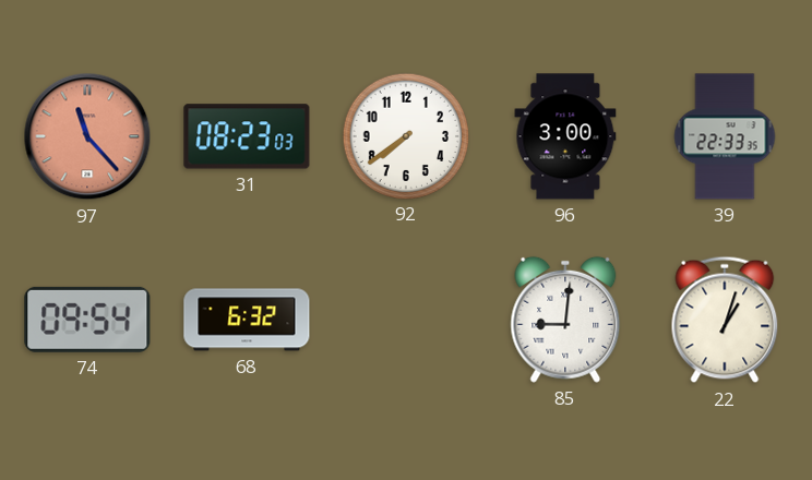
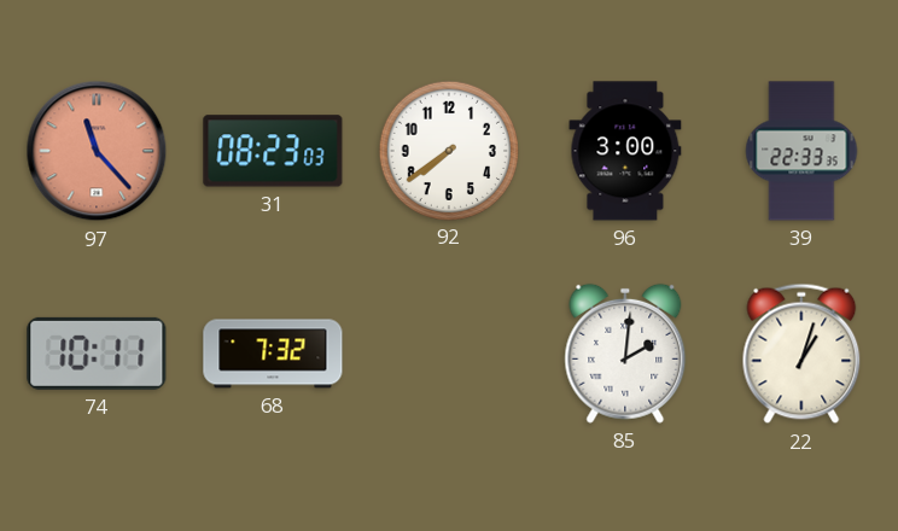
74: 09:54 -> 10:11
68: 6:32 -> 7:32
85: 9:01 -> 2:01
